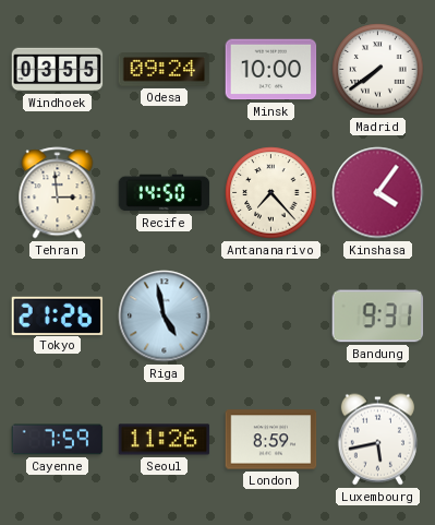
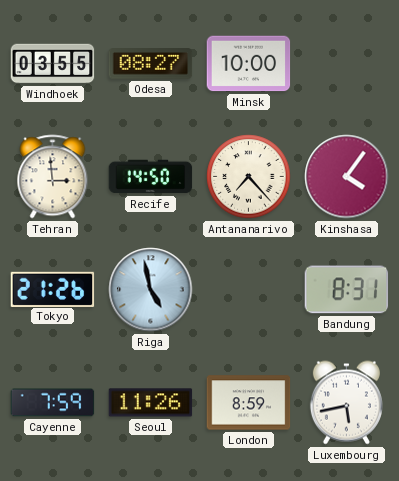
Odesa: 09:24 -> 08:27
Madrid: 7:39 -> none
Bandung: 9:31 -> 8:31
